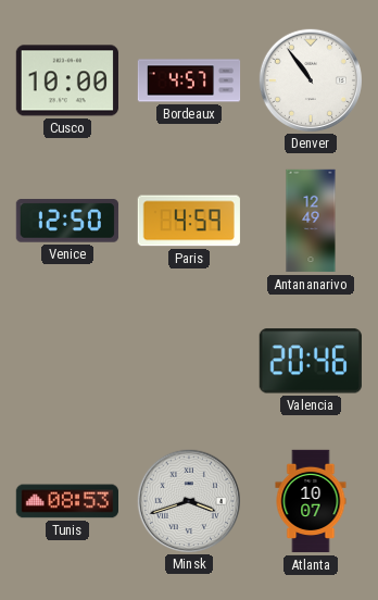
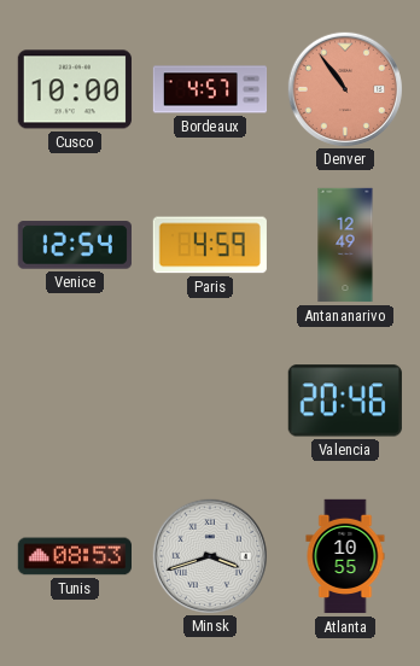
Denver dial: white -> salmon
Venice: 12:50 -> 12:54
Atlanta: 10:07 -> 10:55
